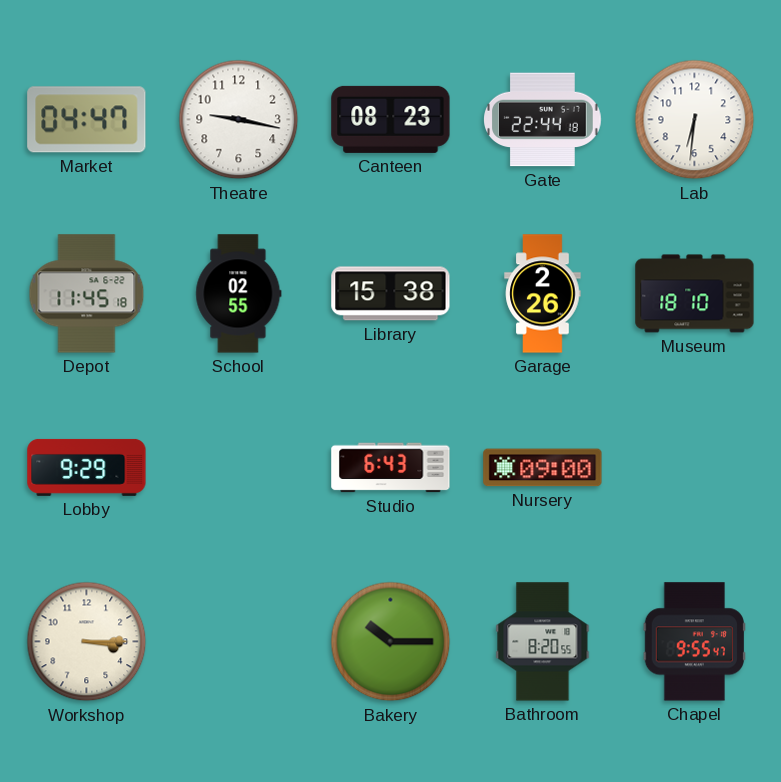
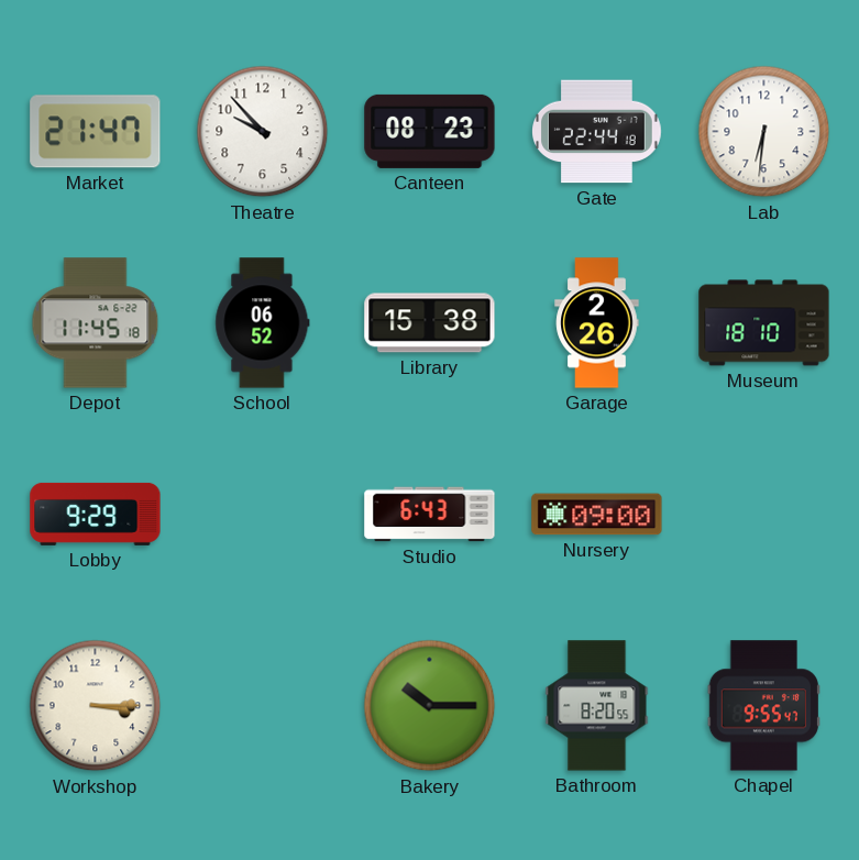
Market: 04:47 -> 21:47
Theatre: 9:17 -> 9:53
School: 02:55 -> 06:52
